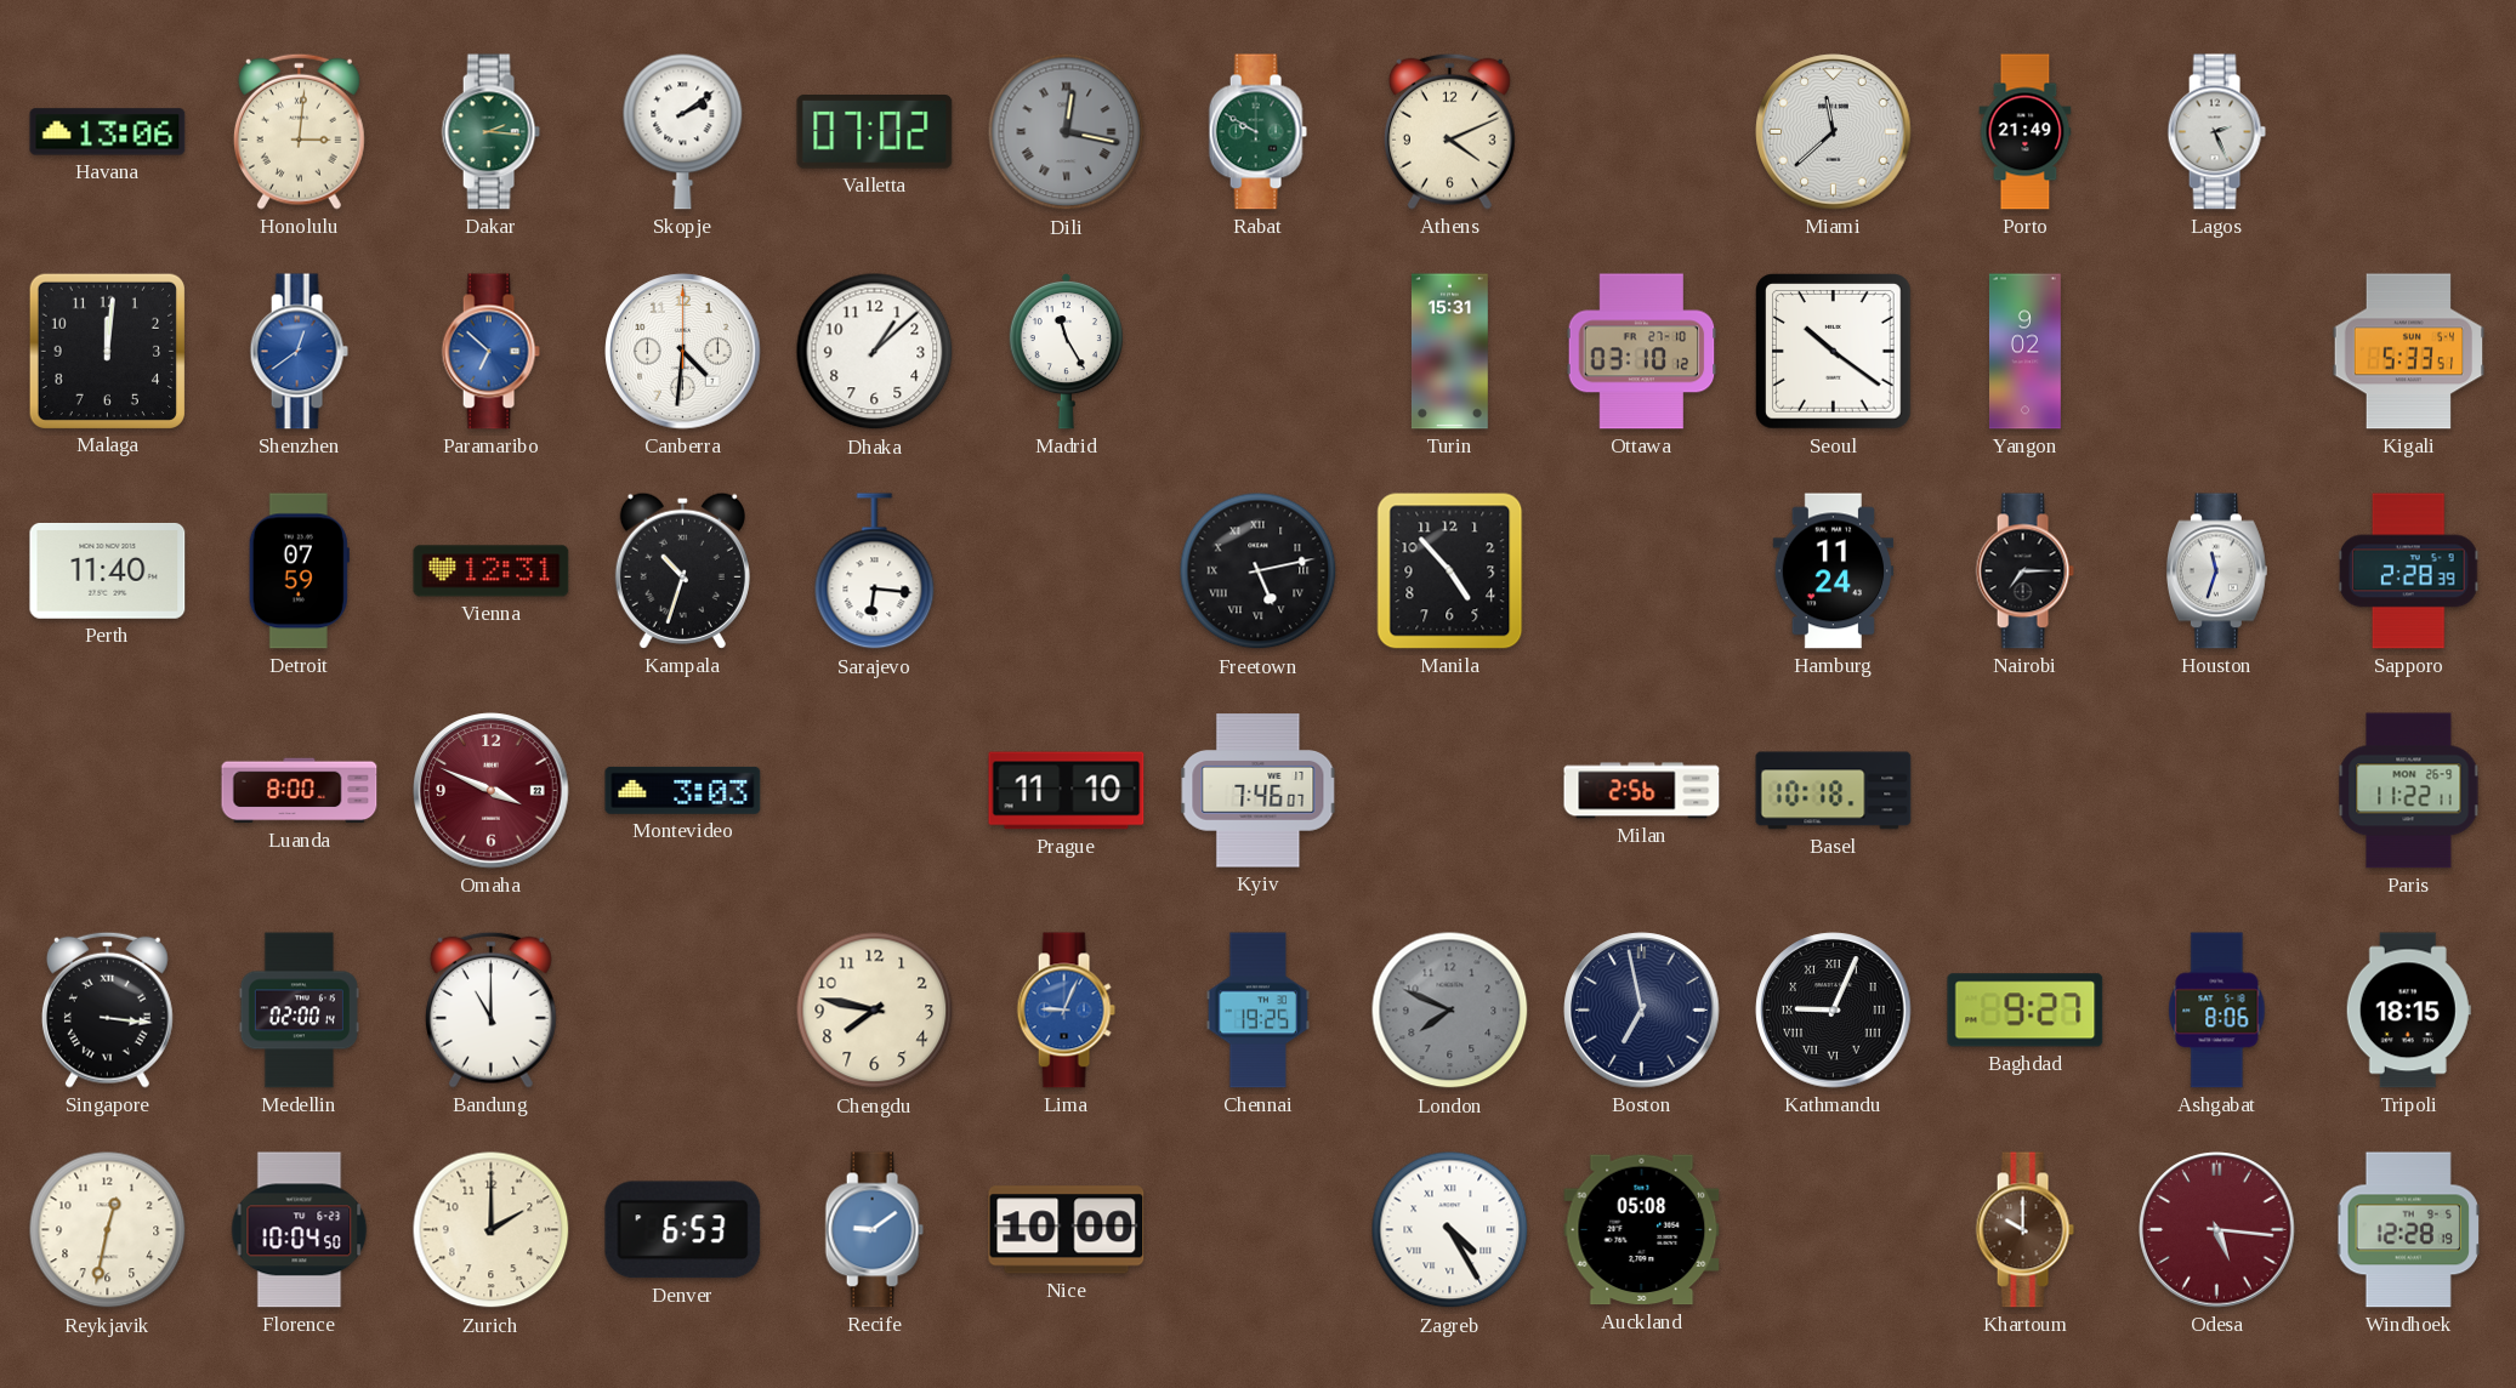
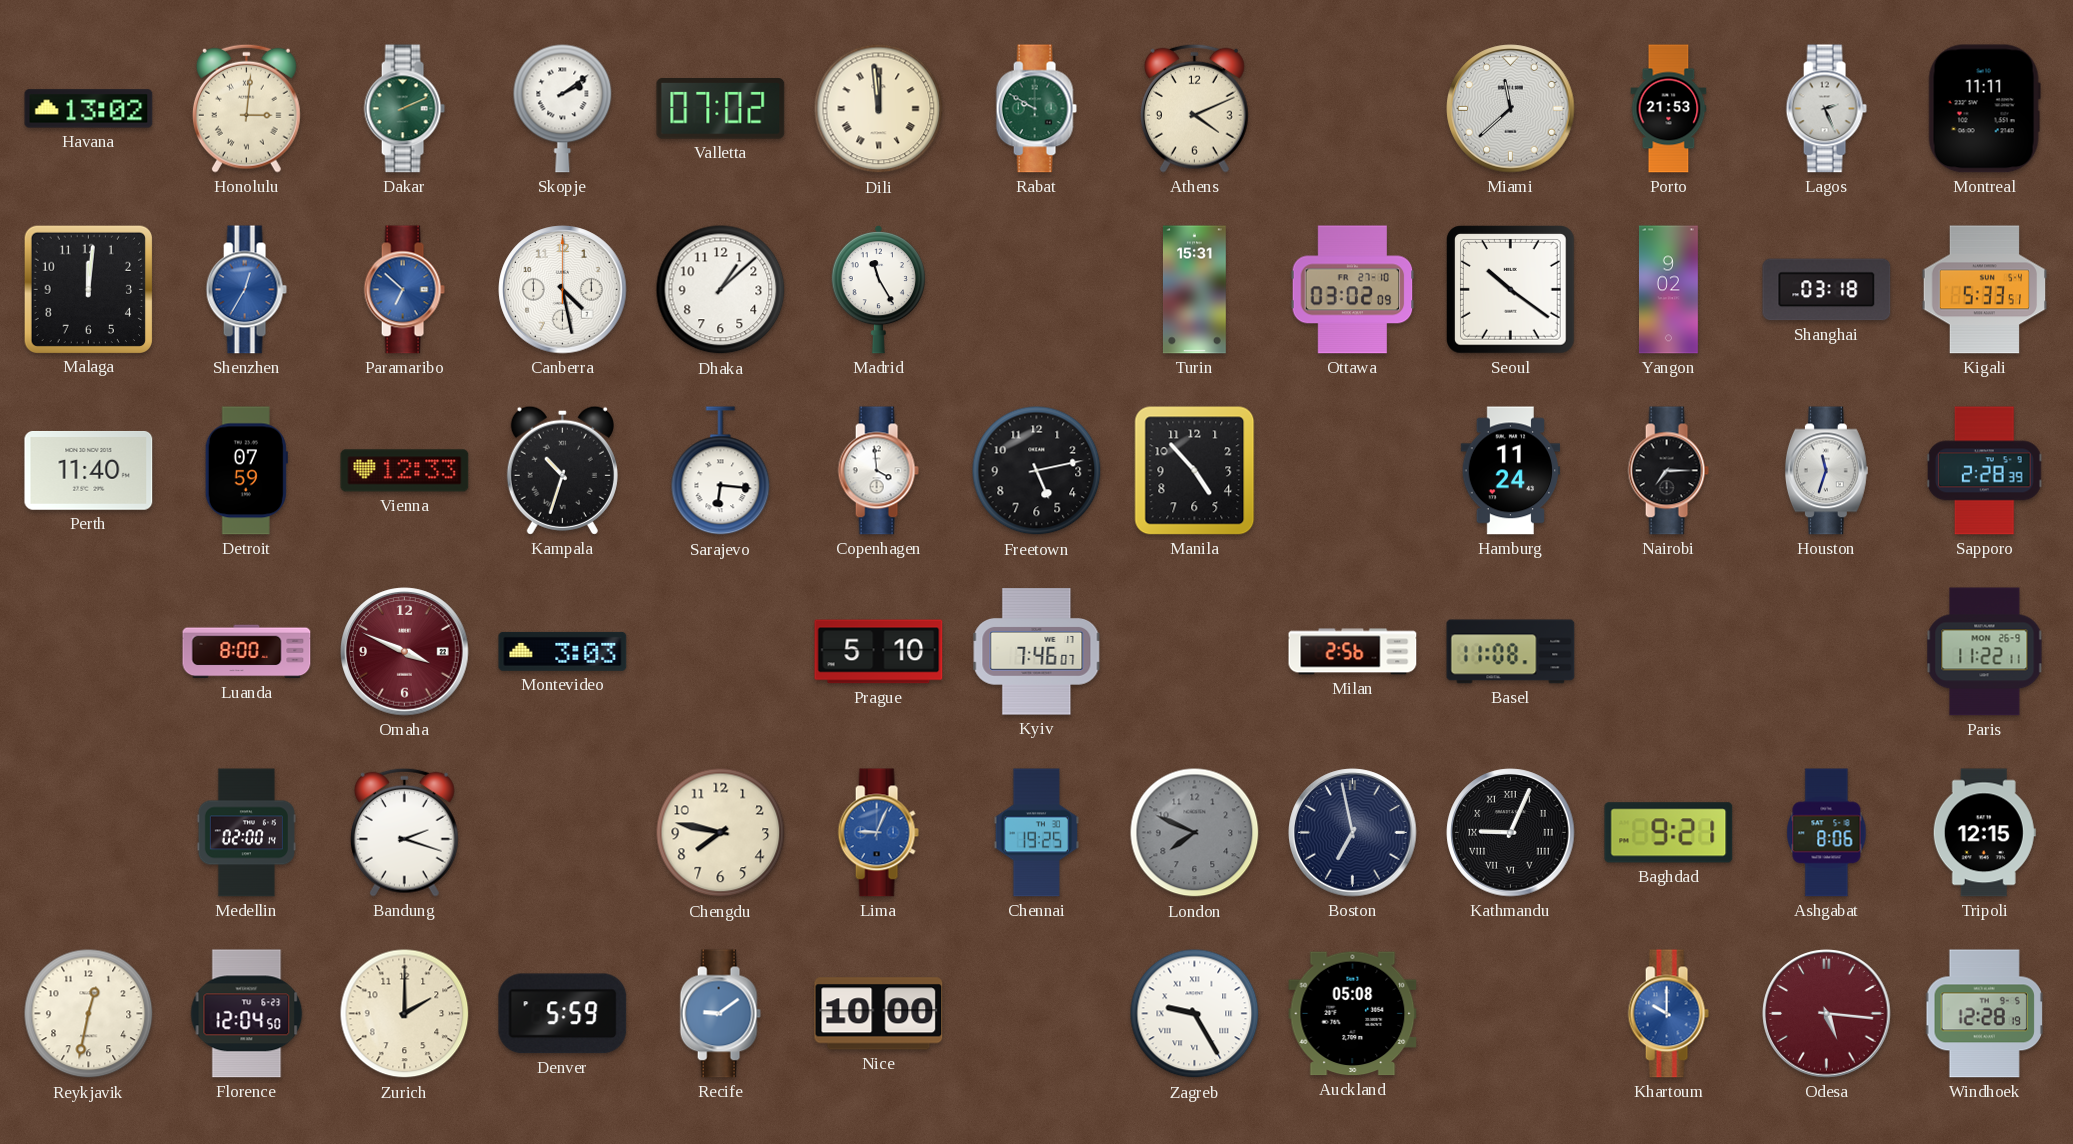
Havana: 13:06 -> 13:02
Dakar: 2:16 -> 2:11
Dili: 12:17 -> 11:59
Dili dial: grey -> cream
Porto: 21:49 -> 21:53
Montreal: none -> 11:11
Shenzhen: 12:39 -> 12:35
Canberra: 4:31 -> 4:28
Ottawa: 03:10 -> 03:02
Shanghai: none -> 03:18
Vienna: 12:31 -> 12:33
Copenhagen: none -> 3:59
Freetown numerals: Roman -> Arabic
Prague: 11:10 -> 5:10
Basel: 10:18 -> 11:08
Singapore: 3:16 -> none
Bandung: 11:00 -> 2:18
Baghdad: 9:27 -> 9:21
Tripoli: 18:15 -> 12:15
Florence: 10:04 -> 12:04
Denver: 6:53 -> 5:59
Zagreb: 4:25 -> 9:25
Khartoum dial: brown -> blue
